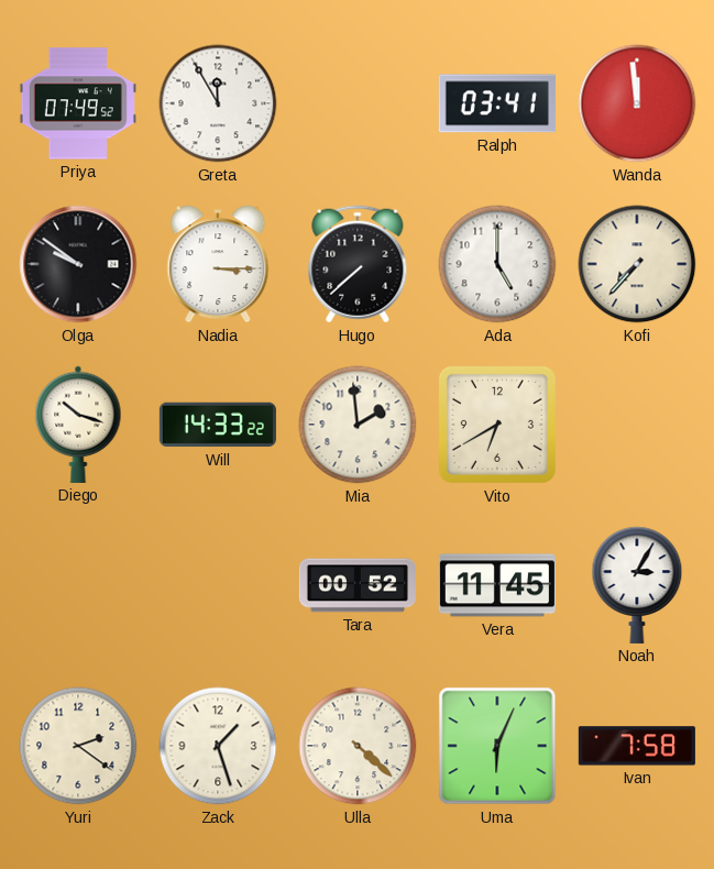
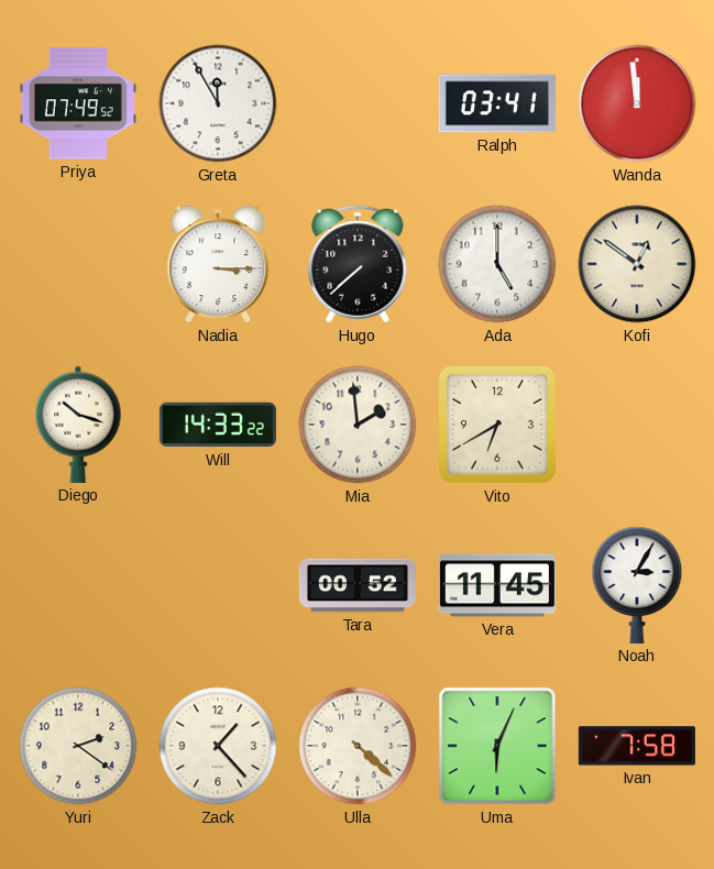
Olga: 9:51 -> none
Kofi: 7:37 -> 12:51
Zack: 1:27 -> 1:23
